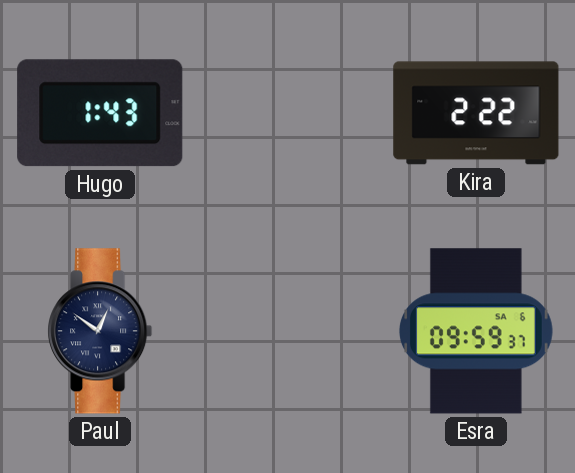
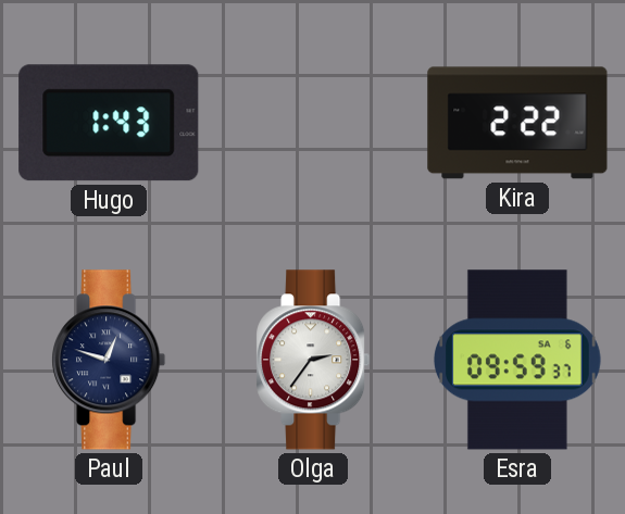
Paul: 12:51 -> 12:48
Olga: none -> 2:36
